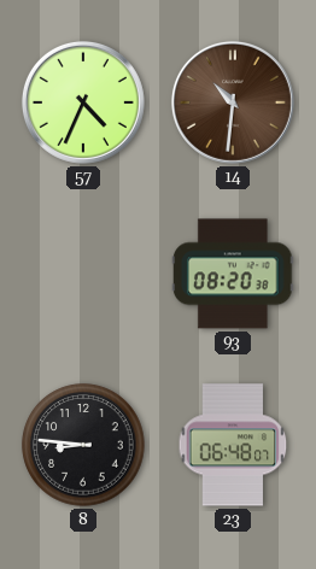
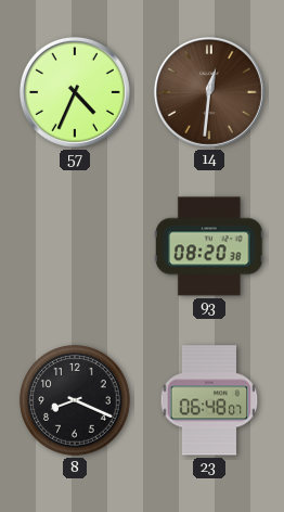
14: 10:31 -> 12:31
8: 8:46 -> 8:19
